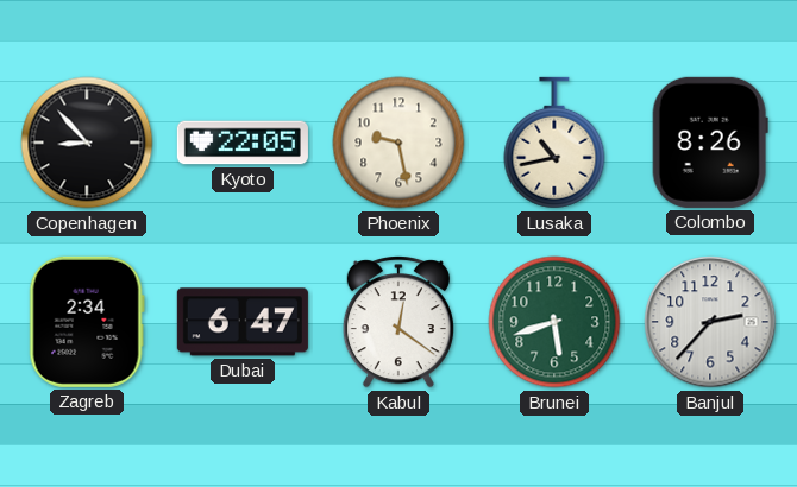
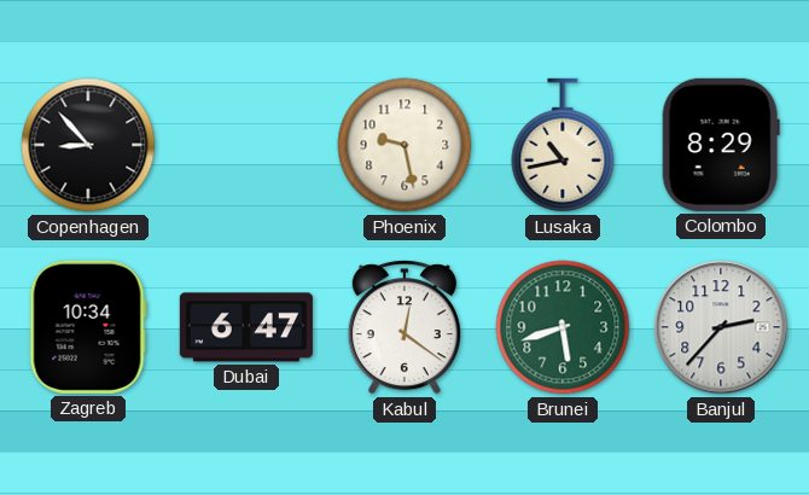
Kyoto: 22:05 -> none
Colombo: 8:26 -> 8:29
Zagreb: 2:34 -> 10:34
